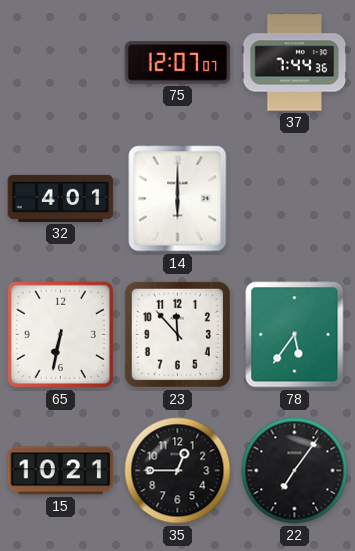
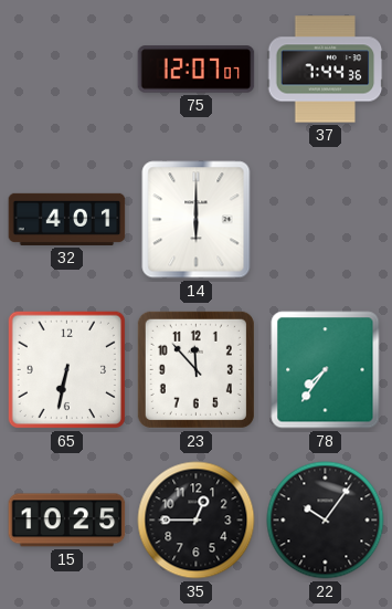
78: 5:36 -> 7:36
15: 10:21 -> 10:25
22: 7:06 -> 10:06
